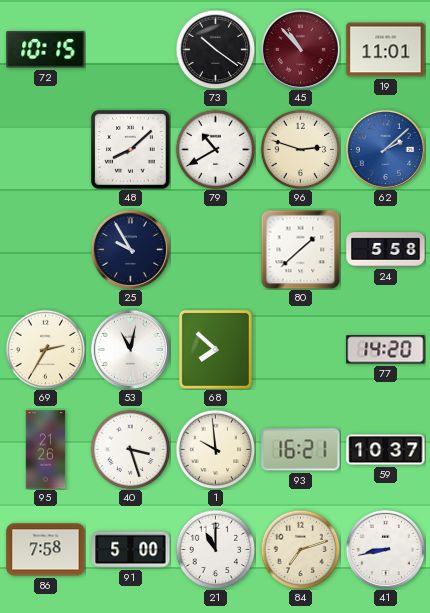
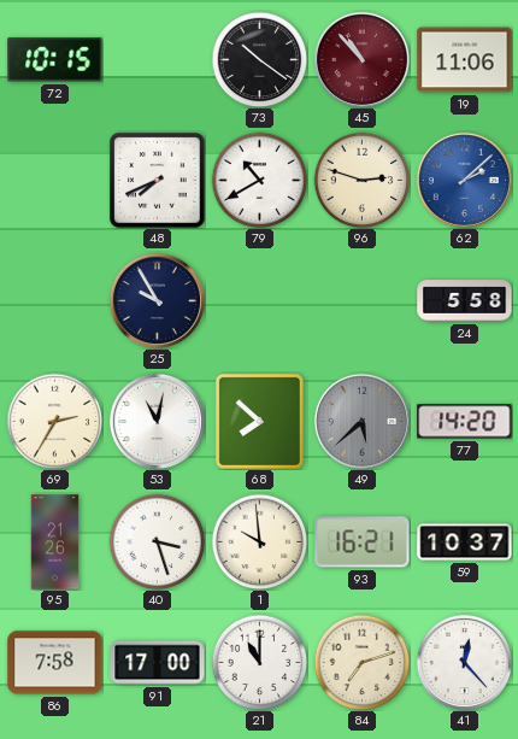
19: 11:01 -> 11:06
48: 8:08 -> 7:41
80: 1:38 -> none
49: none -> 5:38
91: 5:00 -> 17:00
41: 8:43 -> 12:23
